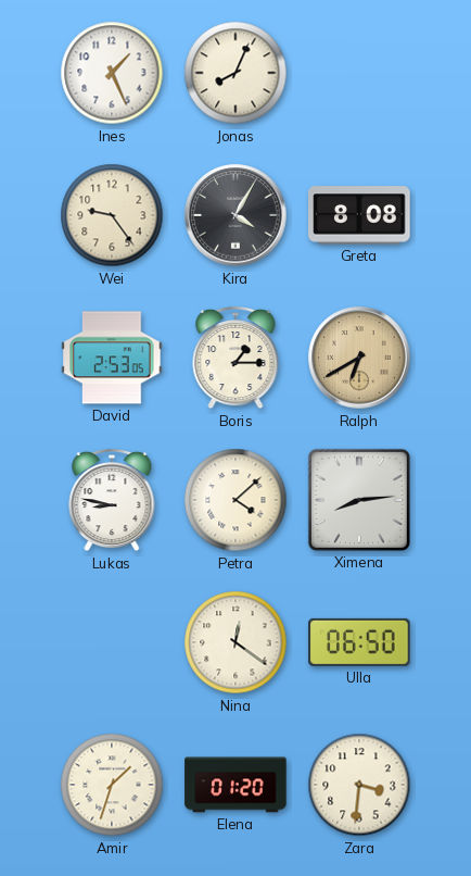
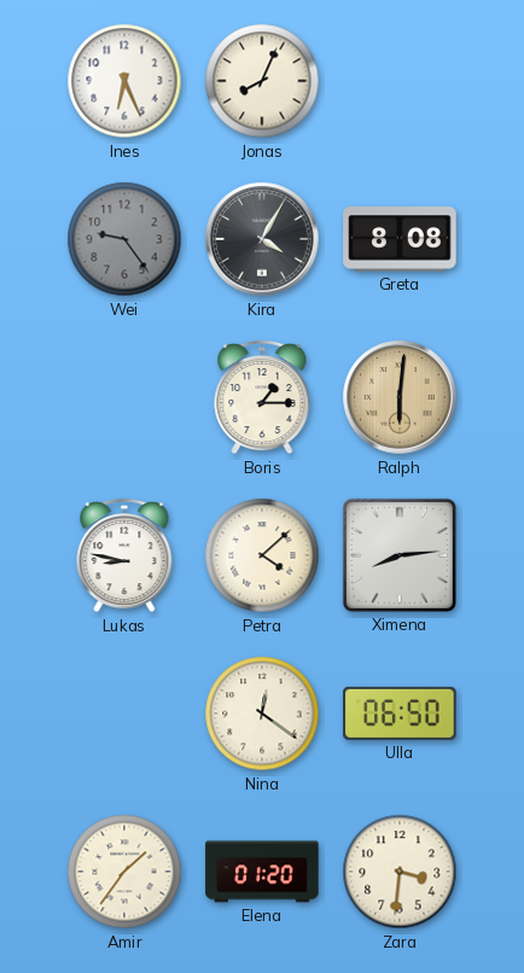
Ines: 1:26 -> 6:26
Wei dial: cream -> grey
David: 2:53 -> none
Ralph: 6:40 -> 6:01
Amir: 1:33 -> 1:36
